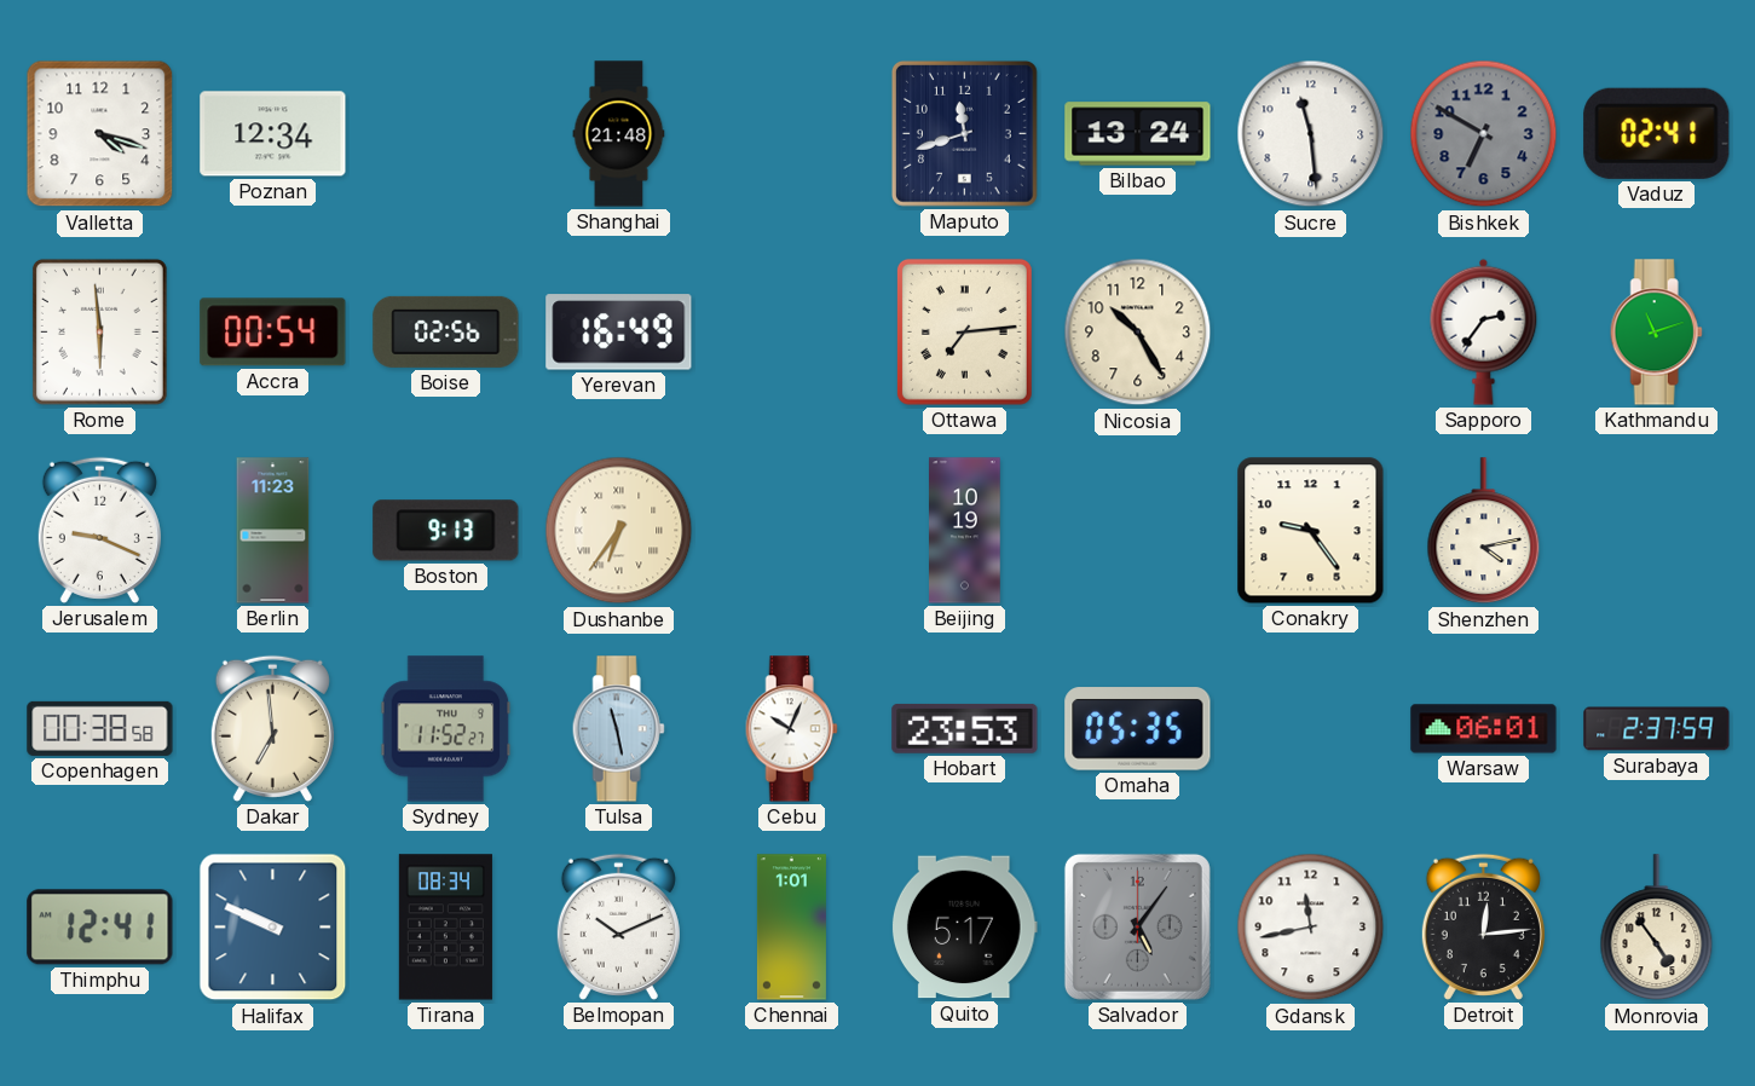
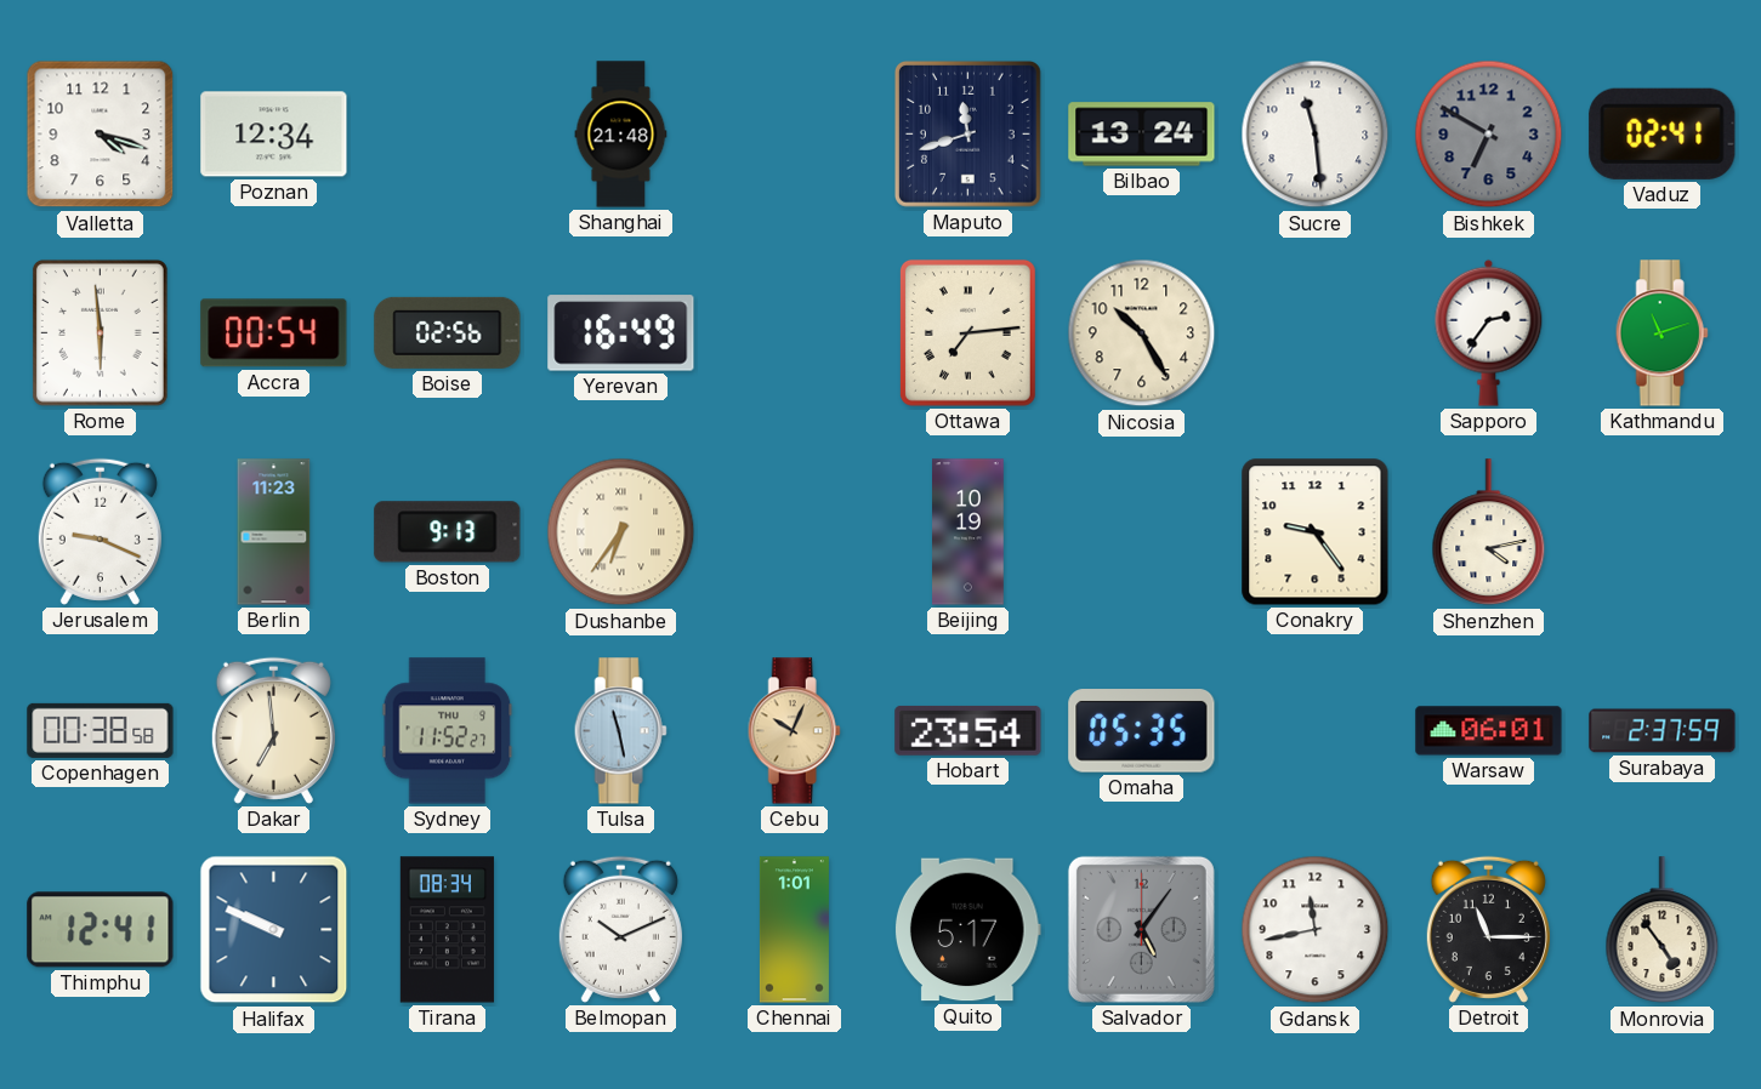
Cebu dial: white -> champagne
Hobart: 23:53 -> 23:54
Detroit: 12:14 -> 11:15
